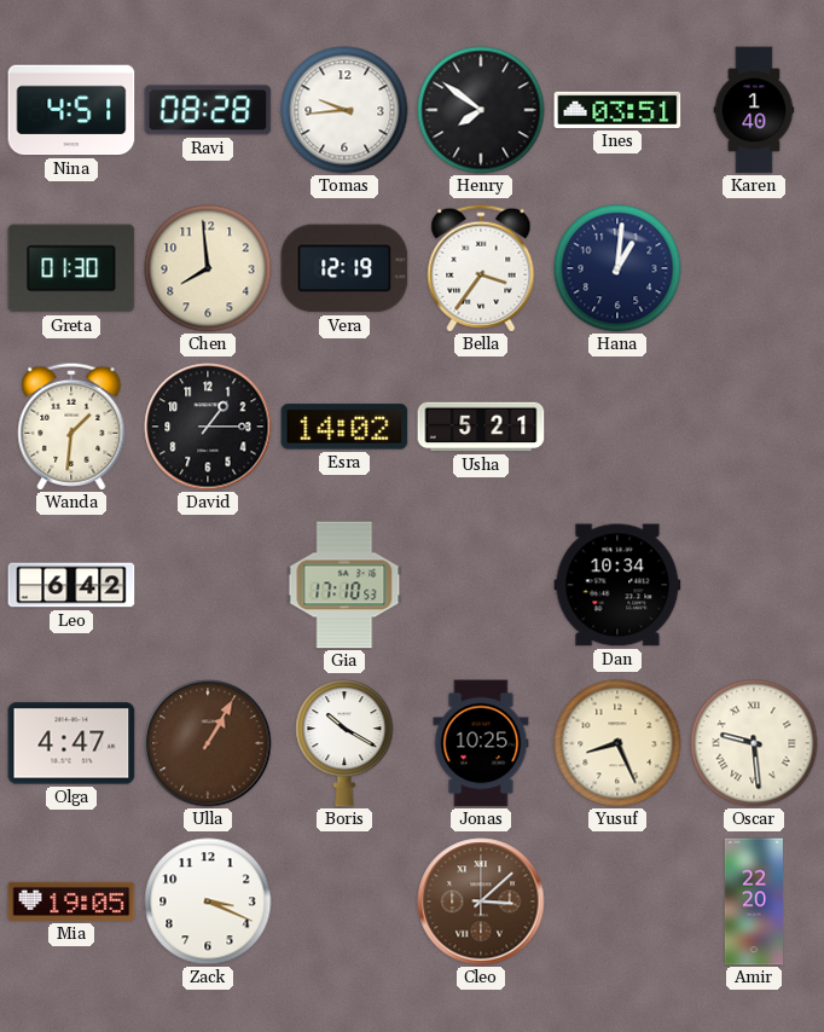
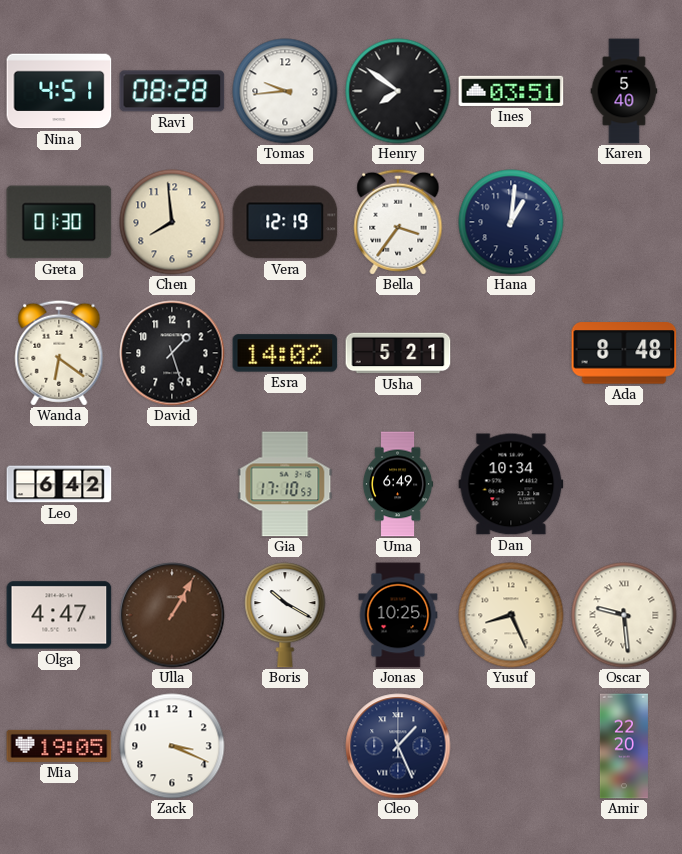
Karen: 1:40 -> 5:40
Wanda: 1:31 -> 6:21
David: 1:15 -> 1:27
Ada: none -> 8:48
Uma: none -> 6:49
Cleo: 3:08 -> 1:26
Cleo dial: brown -> navy
